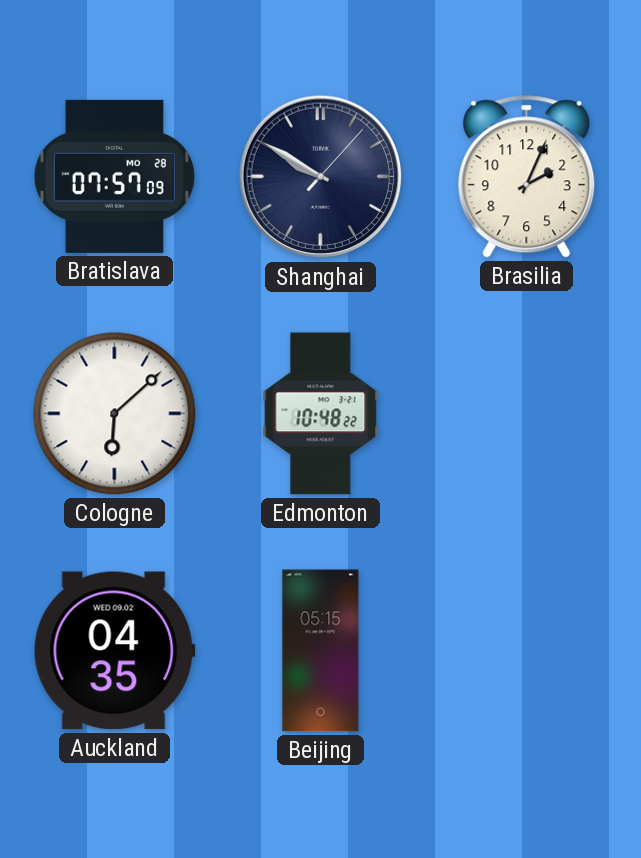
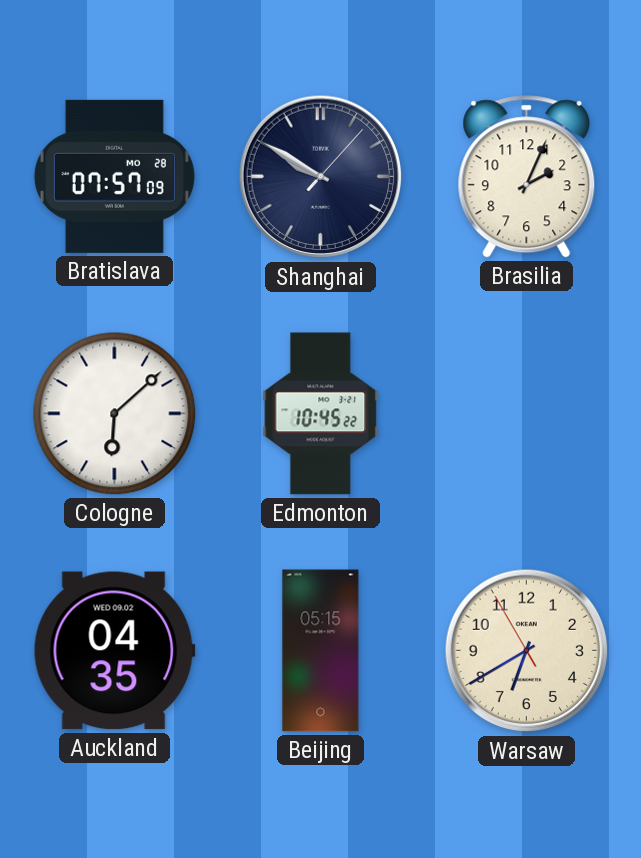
Edmonton: 10:48 -> 10:45
Warsaw: none -> 6:39
